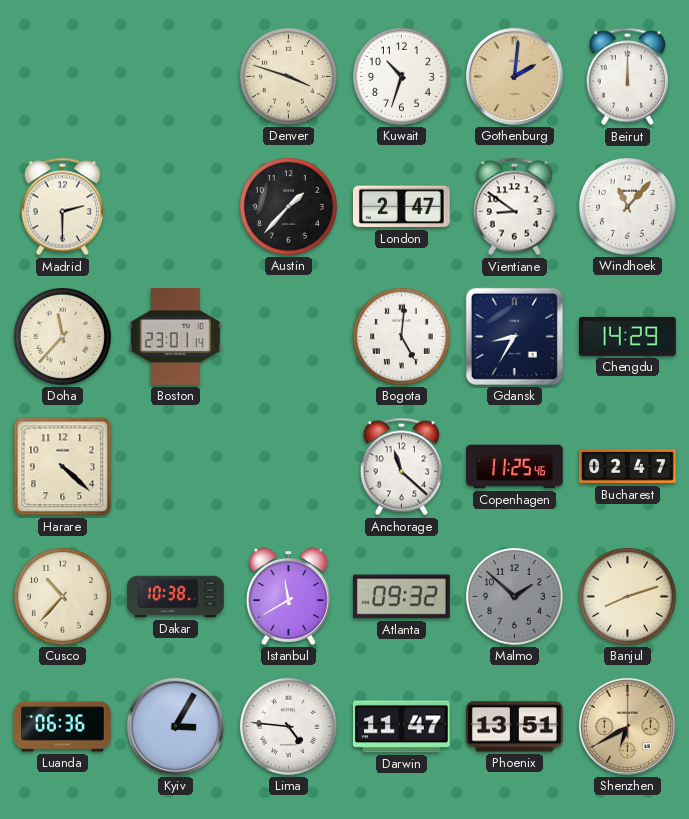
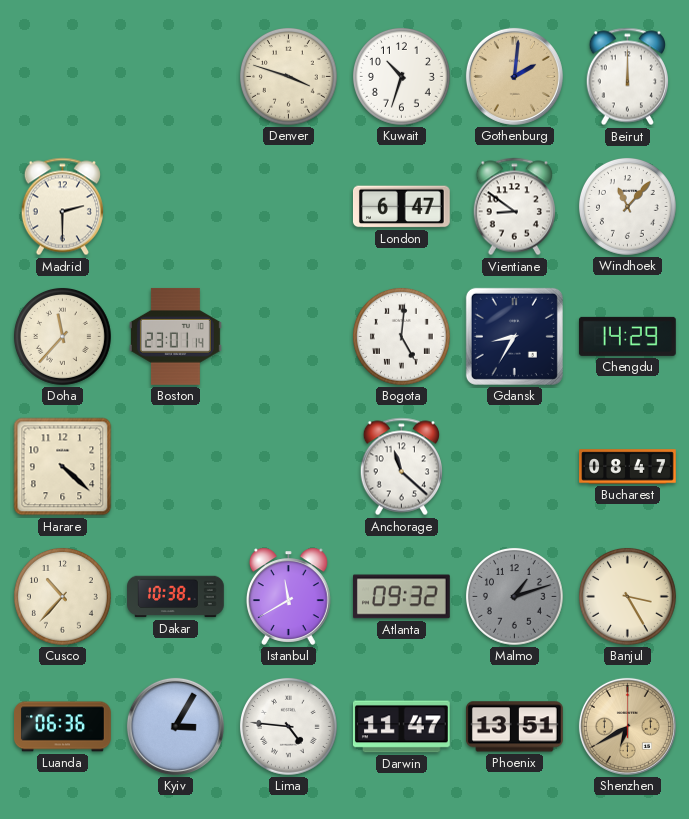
Austin: 1:37 -> none
London: 2:47 -> 6:47
Copenhagen: 11:25 -> none
Bucharest: 02:47 -> 08:47
Malmo: 1:52 -> 1:12
Banjul: 8:12 -> 3:25
